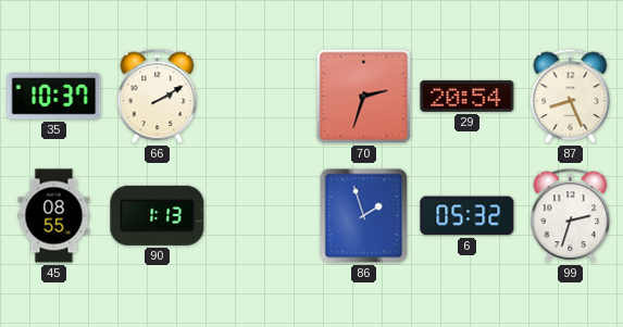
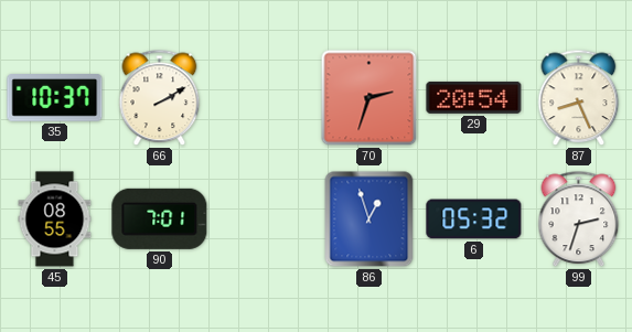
90: 1:13 -> 7:01
86: 1:57 -> 12:57
